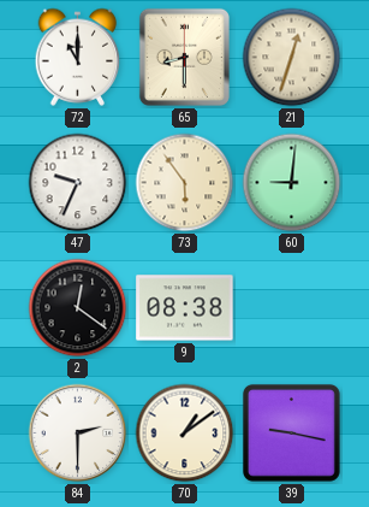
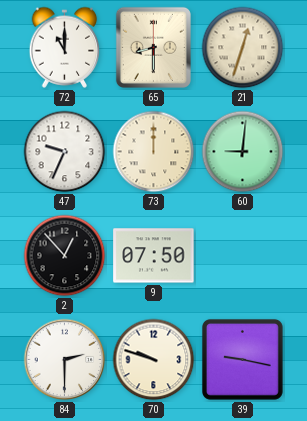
73: 5:54 -> 12:00
2: 12:21 -> 12:53
9: 08:38 -> 07:50
70: 1:09 -> 9:48
